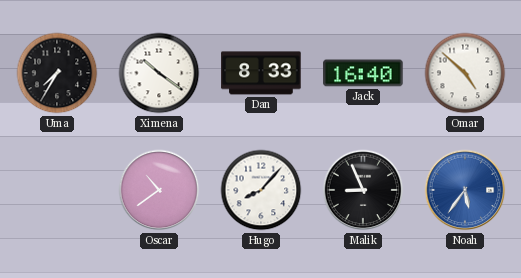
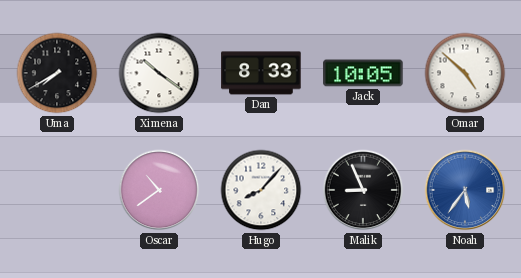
Uma: 7:35 -> 7:40
Jack: 16:40 -> 10:05
